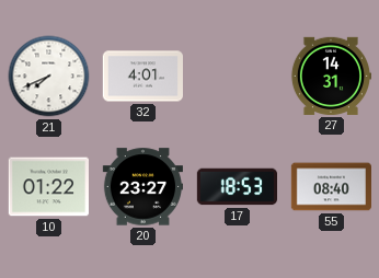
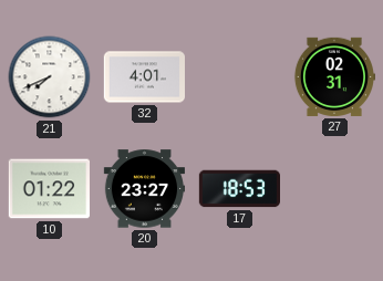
27: 14:31 -> 02:31
55: 08:40 -> none
